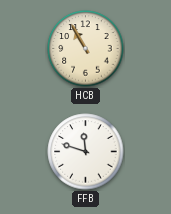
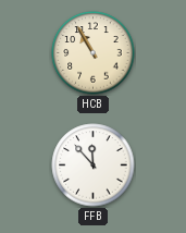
FFB: 11:48 -> 11:53
